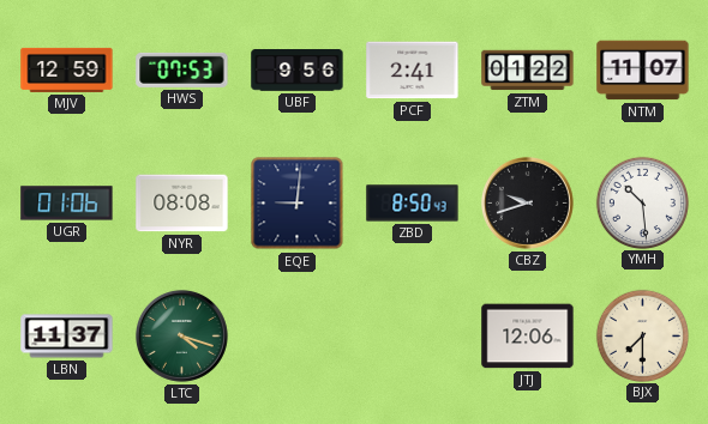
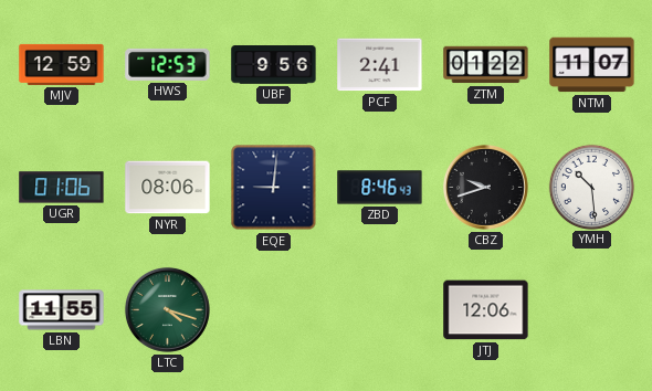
HWS: 07:53 -> 12:53
NYR: 08:08 -> 08:06
ZBD: 8:50 -> 8:46
LBN: 11:37 -> 11:55
BJX: 7:30 -> none
